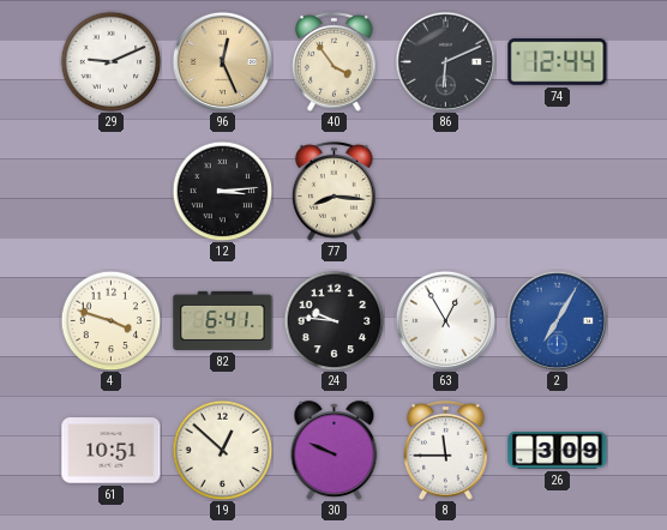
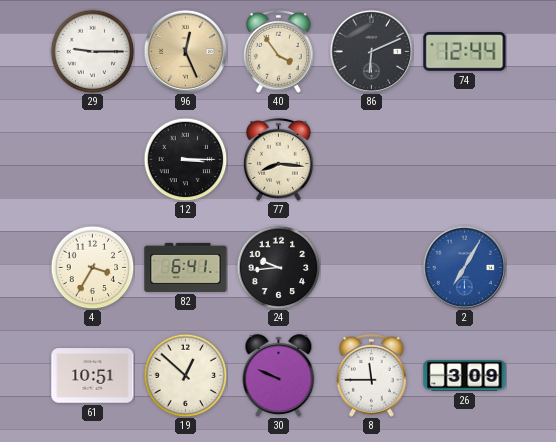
29: 9:11 -> 9:15
12: 3:14 -> 3:15
4: 3:48 -> 3:35
24: 9:46 -> 9:44
63: 12:55 -> none
